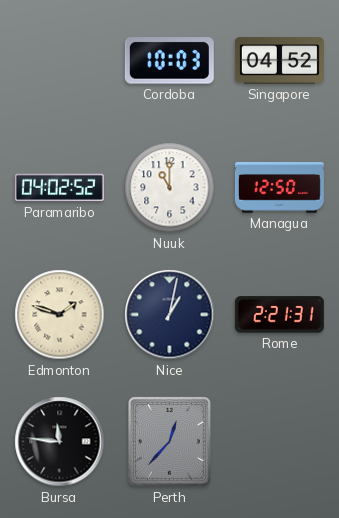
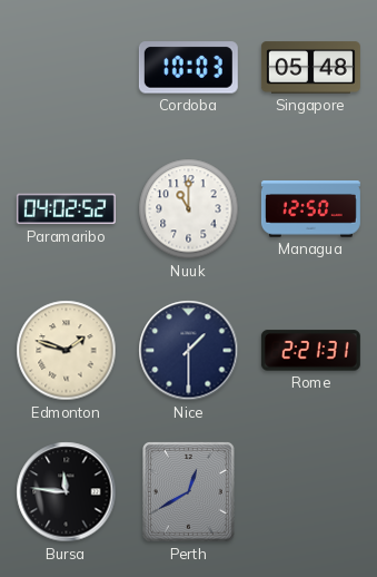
Singapore: 04:52 -> 05:48
Nice: 1:02 -> 1:30
Perth: 12:37 -> 12:40
